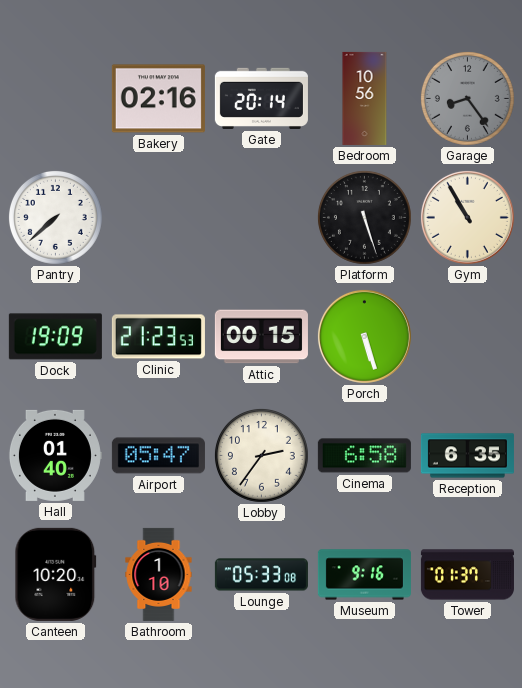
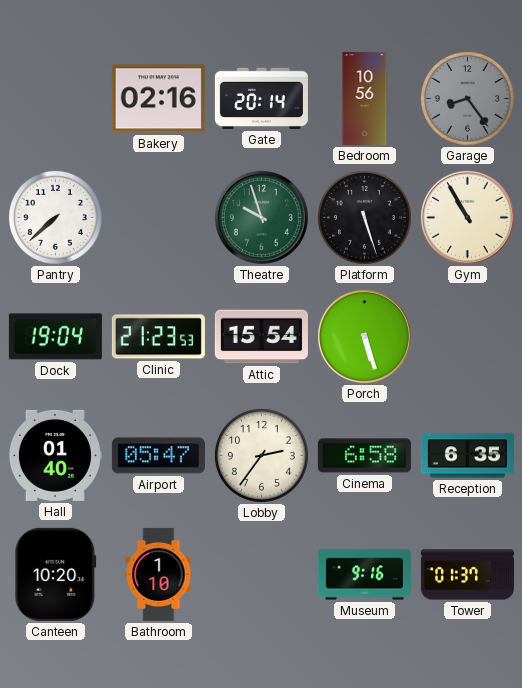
Theatre: none -> 9:57
Dock: 19:09 -> 19:04
Attic: 00:15 -> 15:54
Lounge: 05:33 -> none
